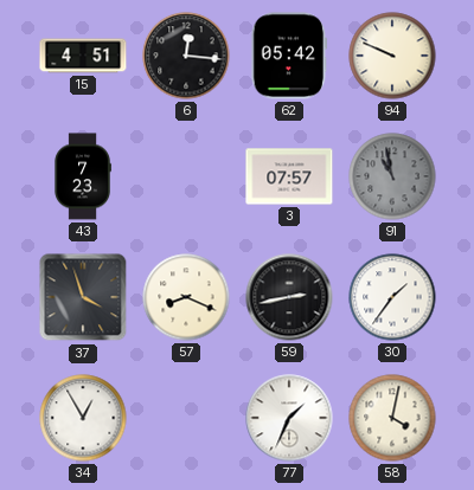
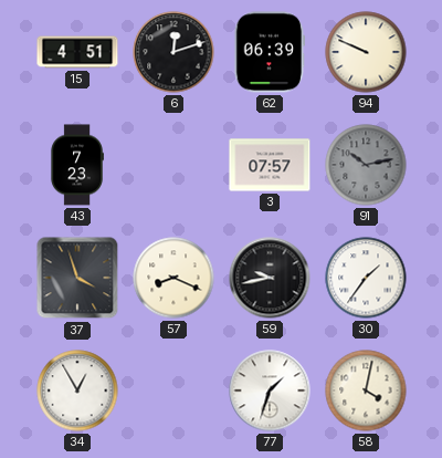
6: 12:16 -> 12:12
62: 05:42 -> 06:39
91: 10:58 -> 10:13
59: 2:43 -> 9:43
77: 1:34 -> 1:33
